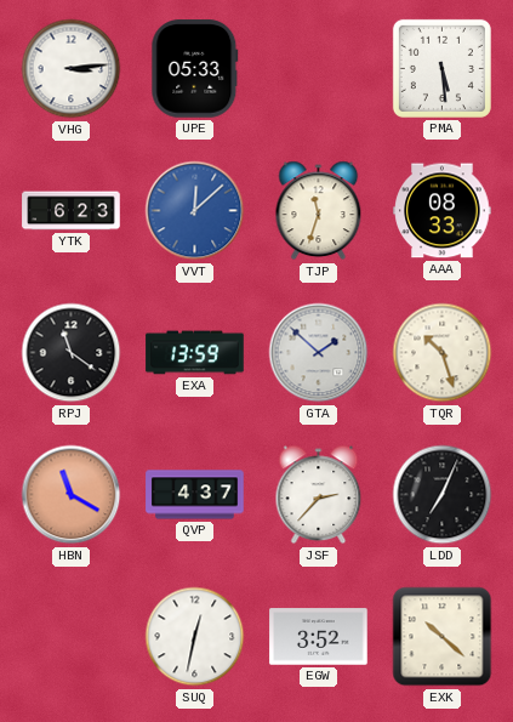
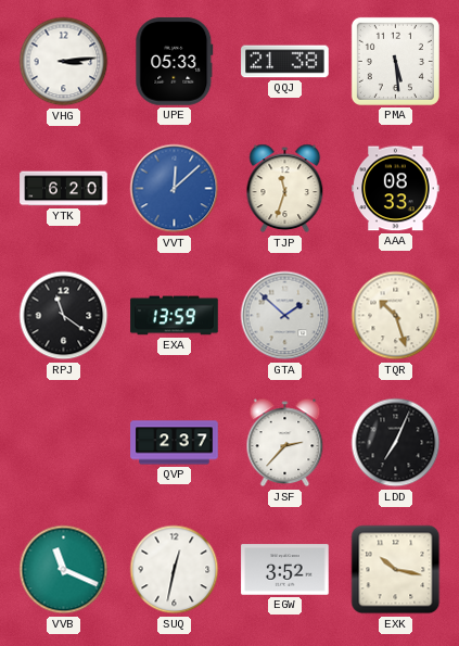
QQJ: none -> 21:38
YTK: 6:23 -> 6:20
HBN: 11:20 -> none
QVP: 4:37 -> 2:37
VVB: none -> 11:19
EXK: 10:22 -> 10:17
